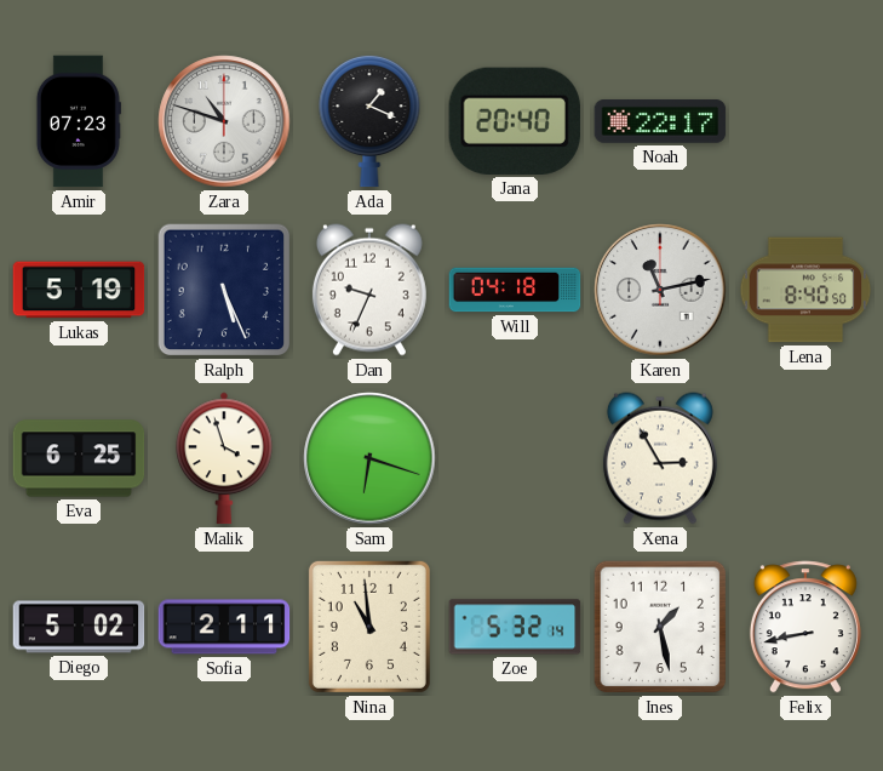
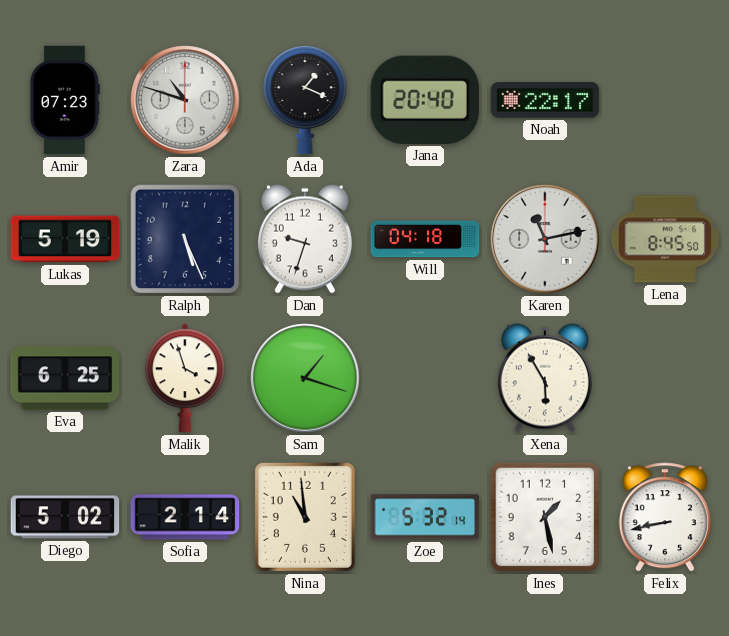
Dan: 9:34 -> 9:33
Lena: 8:40 -> 8:45
Sam: 6:18 -> 1:18
Xena: 2:55 -> 5:55
Sofia: 2:11 -> 2:14
